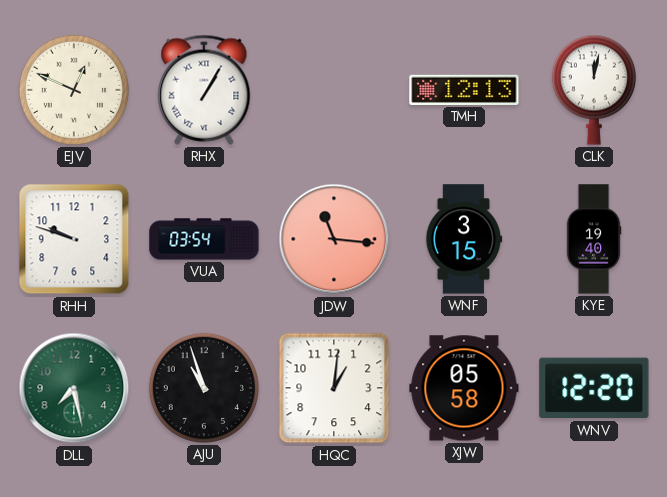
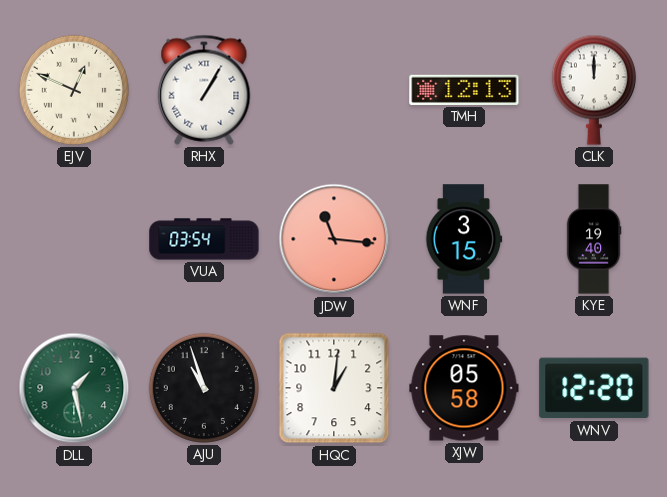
CLK: 12:02 -> 12:00
RHH: 9:48 -> none
DLL: 7:28 -> 1:28
